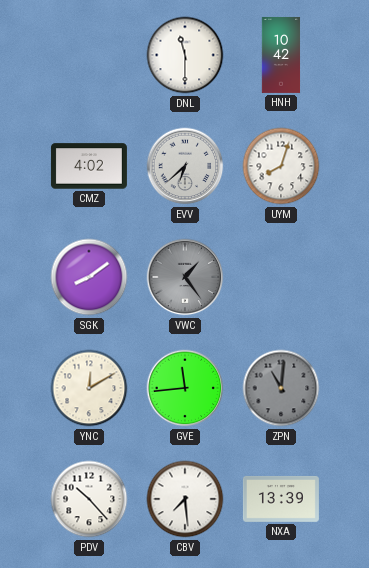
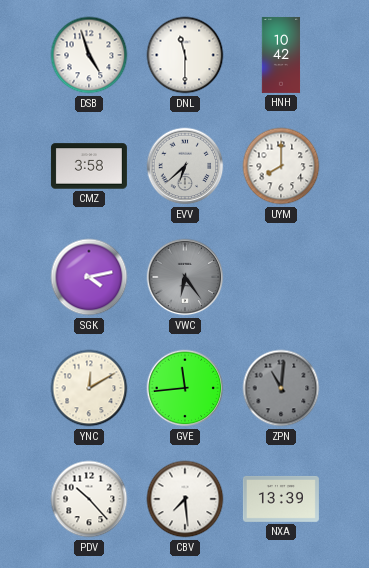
DSB: none -> 4:57
CMZ: 4:02 -> 3:58
UYM: 8:03 -> 8:00
SGK: 8:09 -> 4:13
VWC: 1:24 -> 6:24
